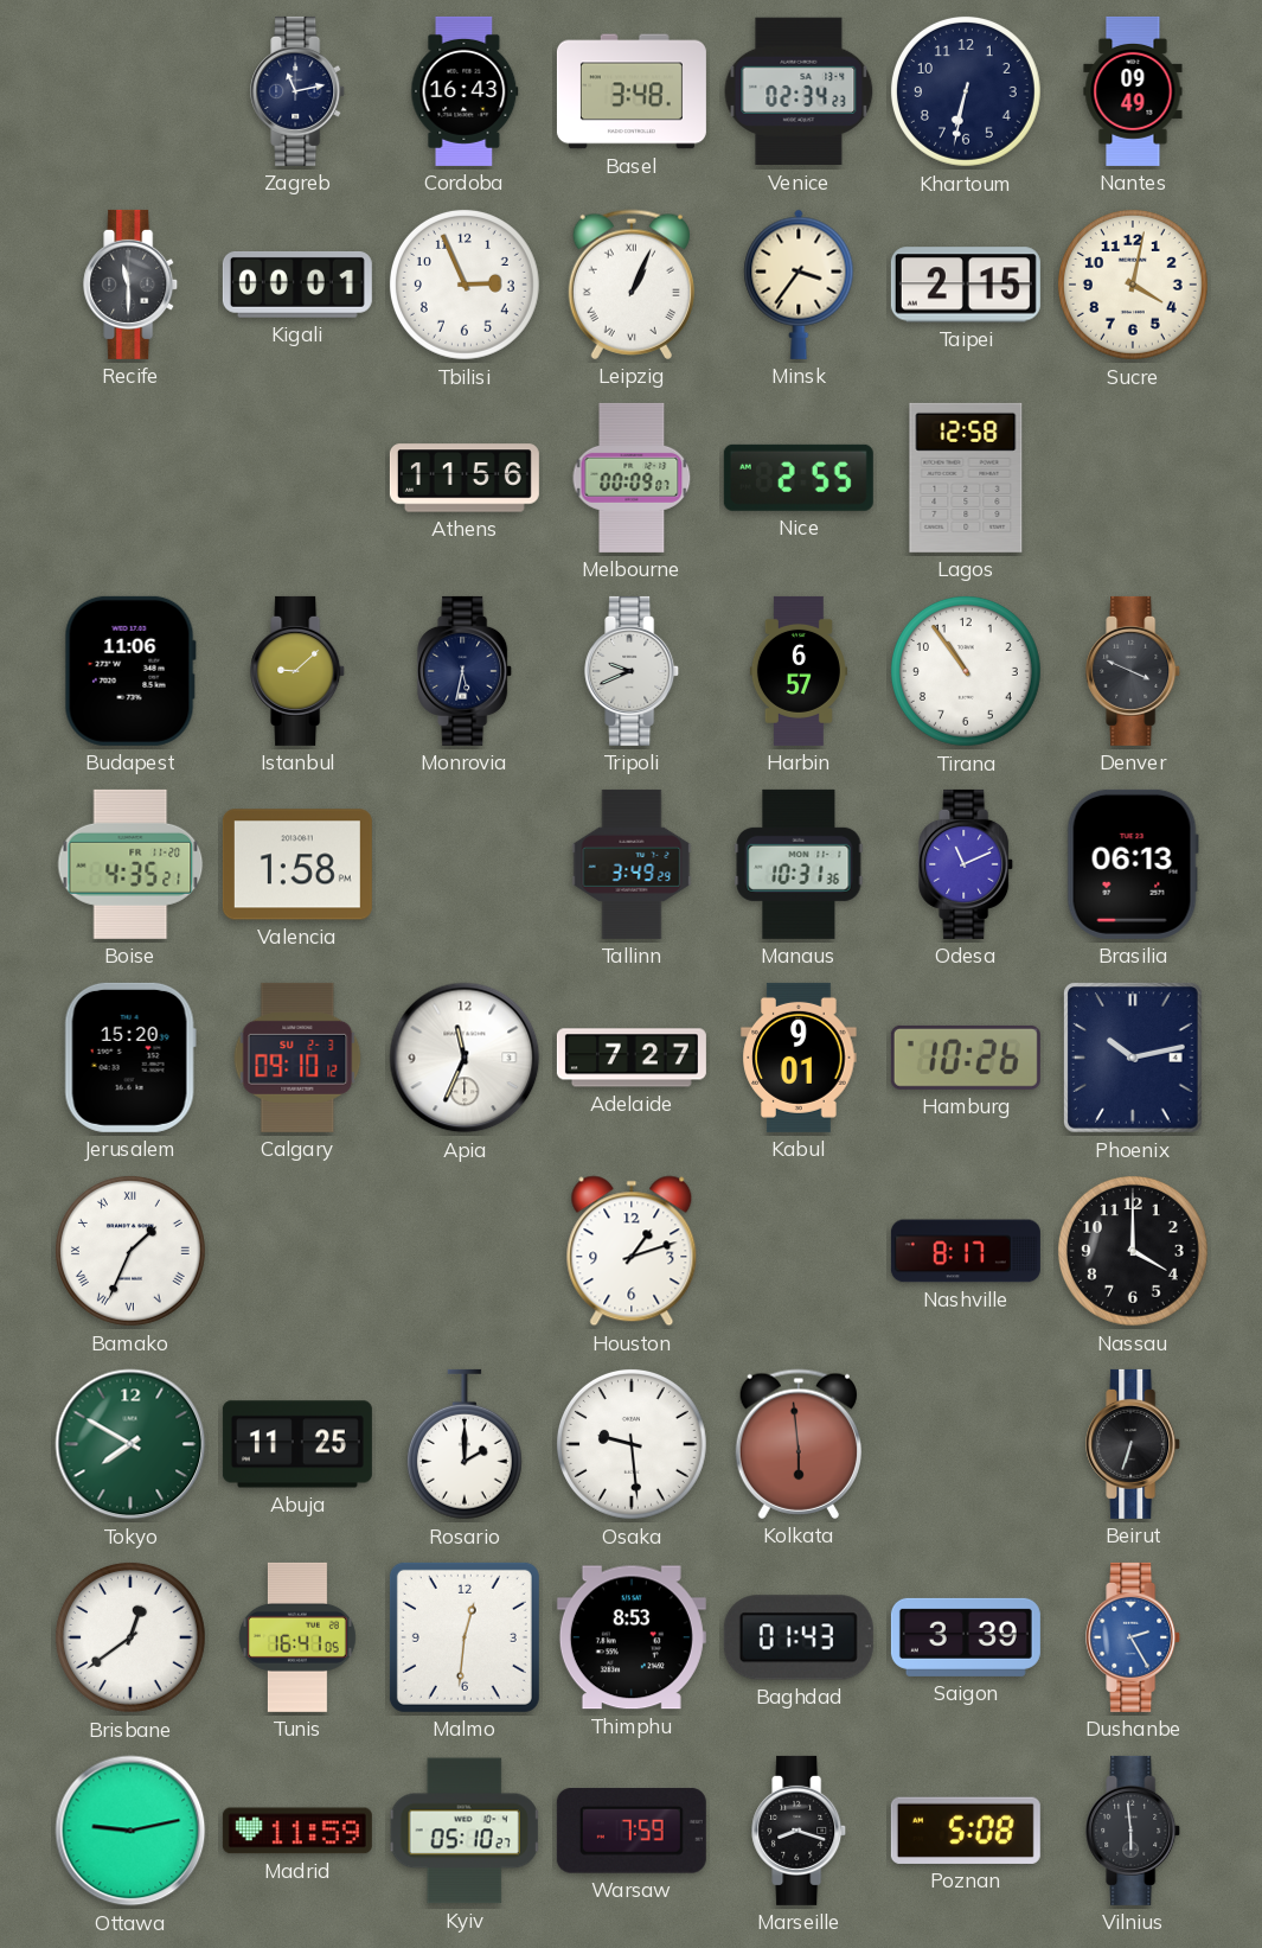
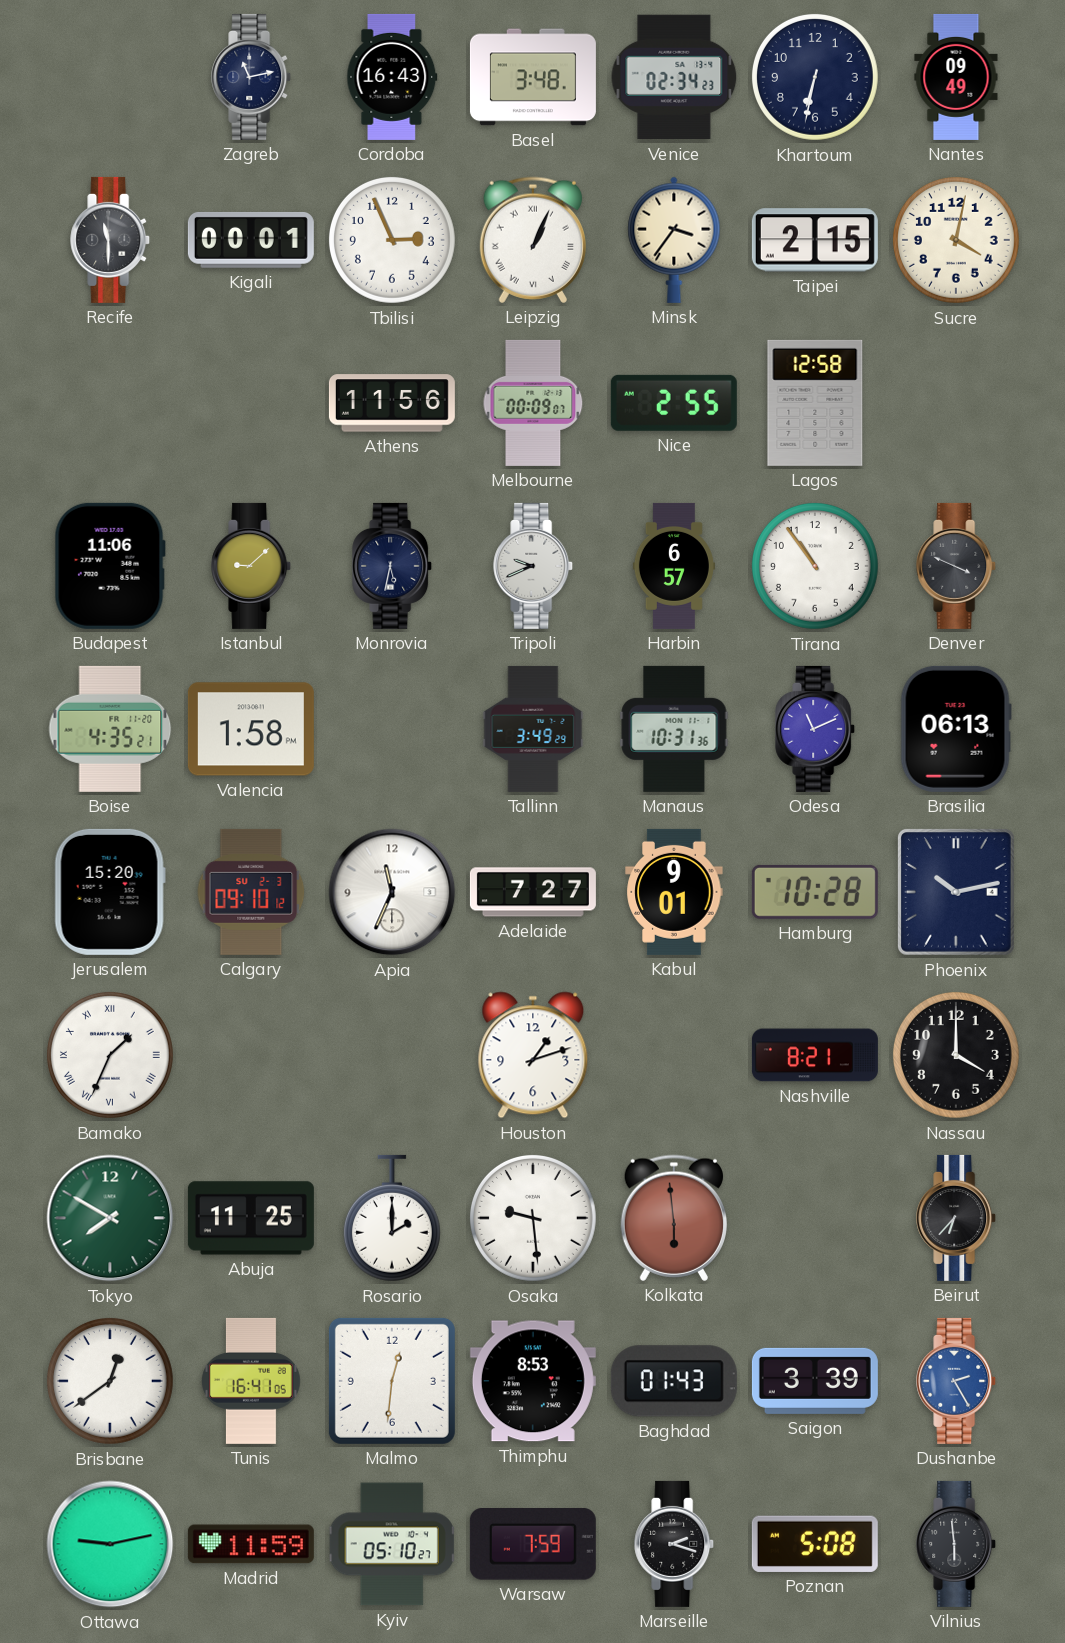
Hamburg: 10:26 -> 10:28
Nashville: 8:17 -> 8:21
Beirut: 6:33 -> 6:37
Marseille: 8:18 -> 2:18
